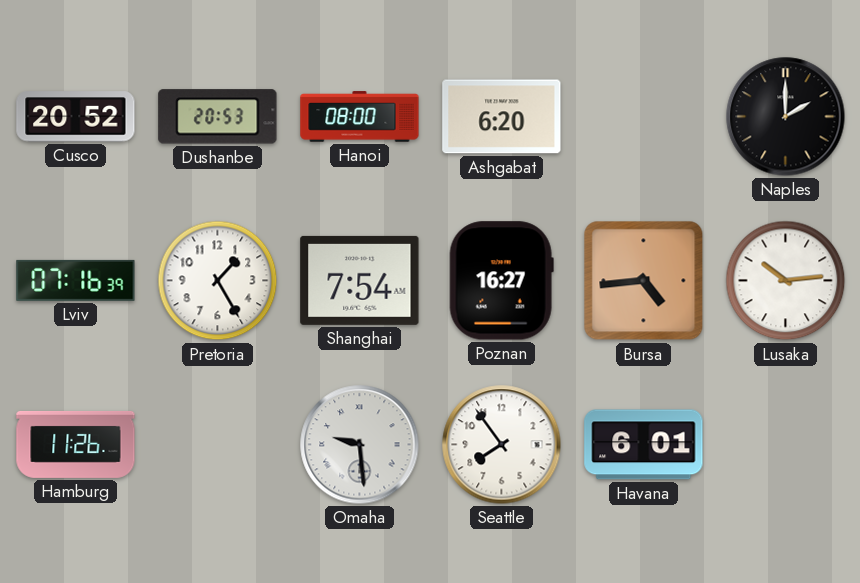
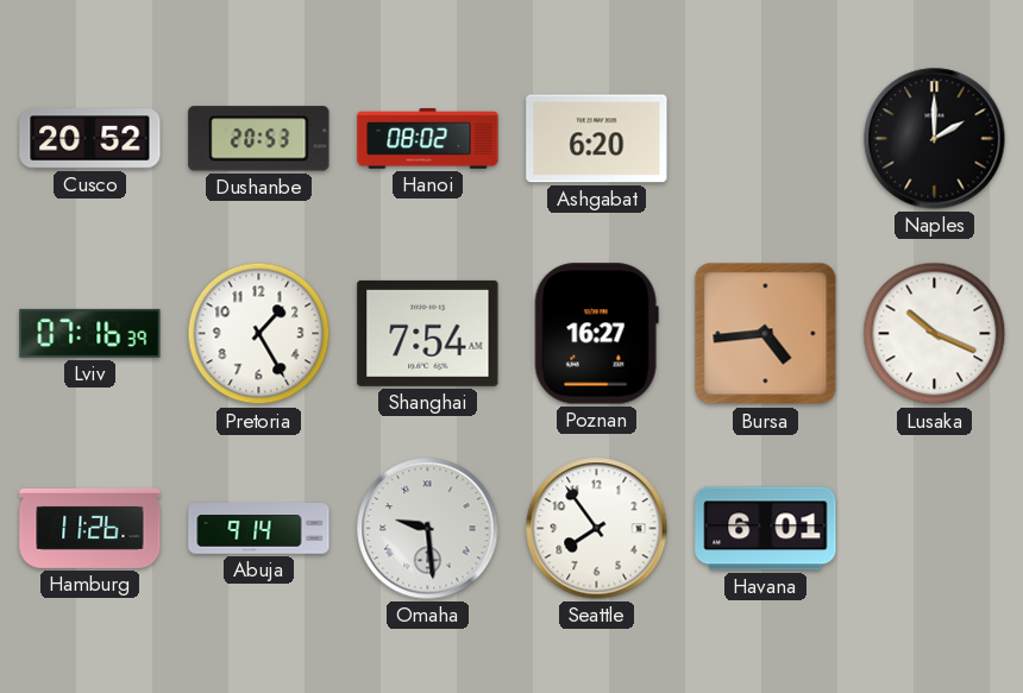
Hanoi: 08:00 -> 08:02
Lusaka: 10:14 -> 10:19
Abuja: none -> 9:14
